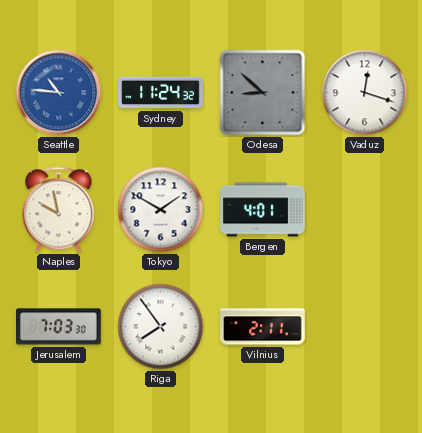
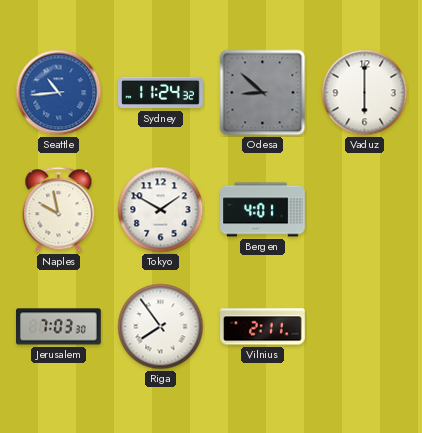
Seattle: 10:46 -> 10:44
Vaduz: 12:18 -> 6:00
